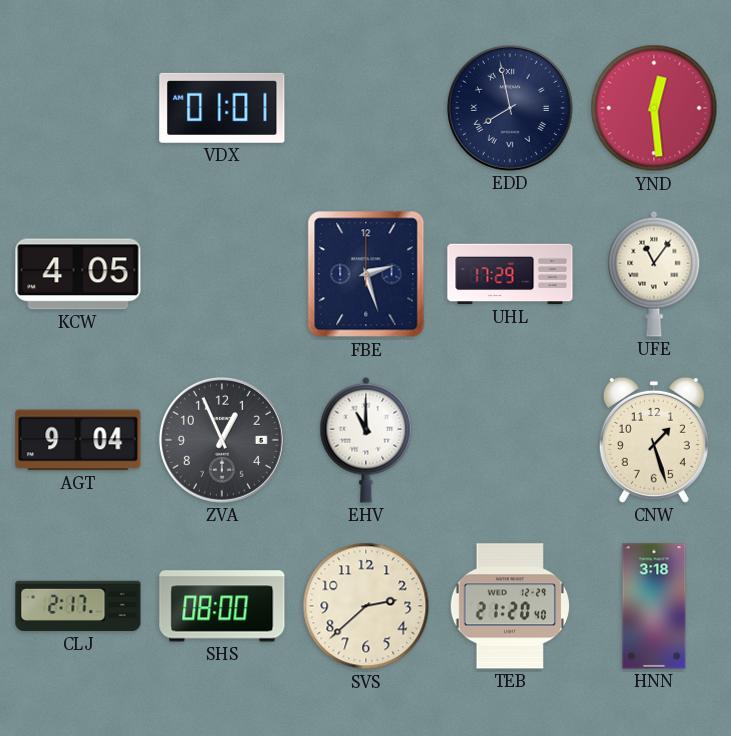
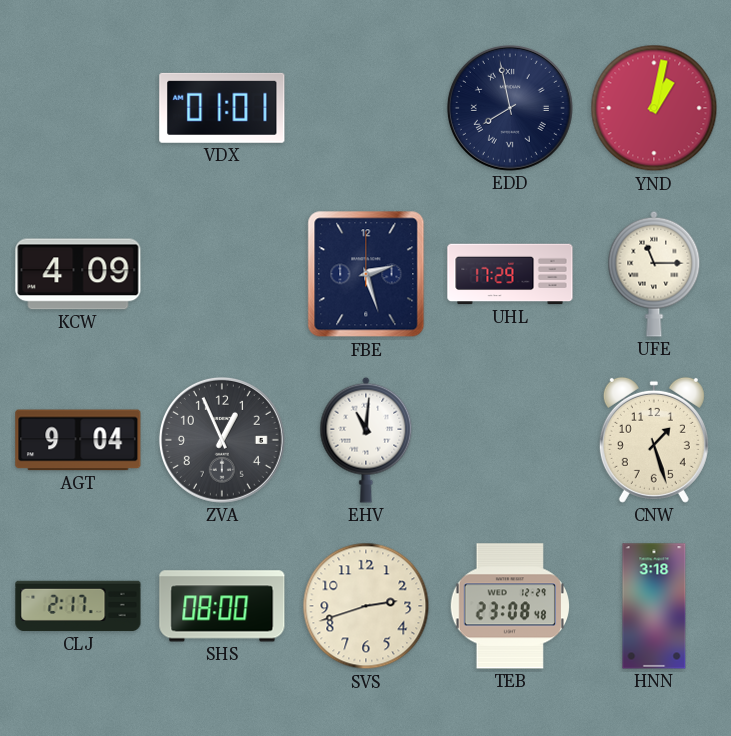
YND: 12:29 -> 1:02
KCW: 4:05 -> 4:09
UFE: 11:06 -> 11:15
EHV: 11:00 -> 11:01
SVS: 2:38 -> 2:42
TEB: 21:20 -> 23:08
